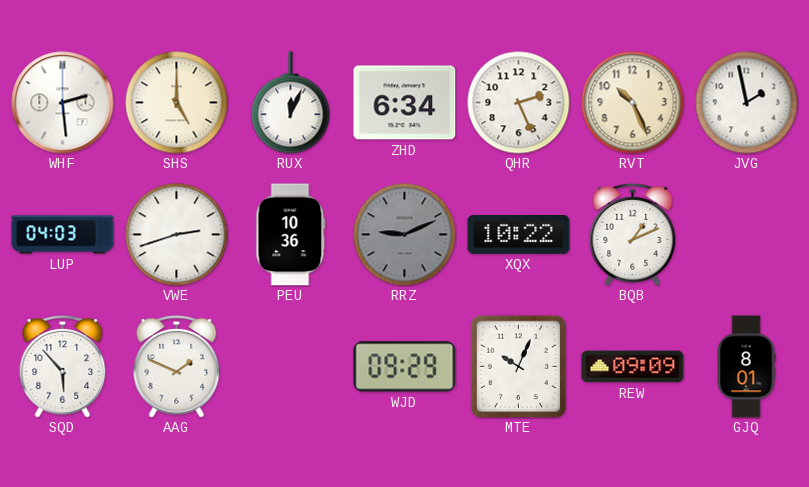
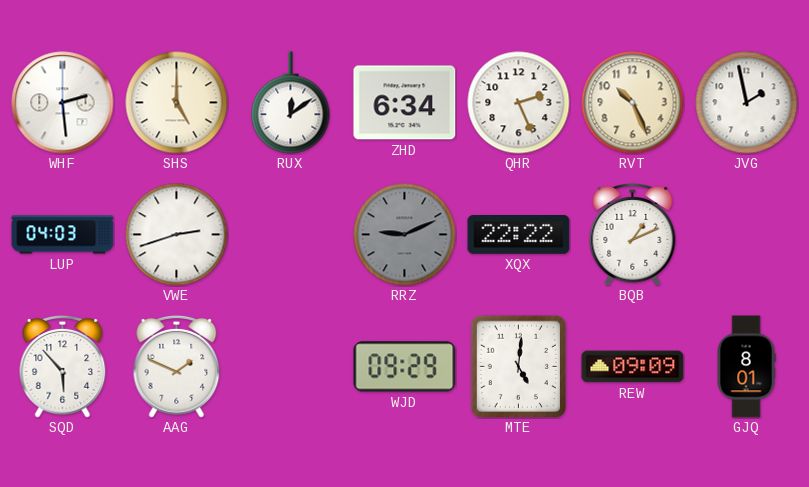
RUX: 12:04 -> 12:09
PEU: 10:36 -> none
XQX: 10:22 -> 22:22
MTE: 10:04 -> 5:01
